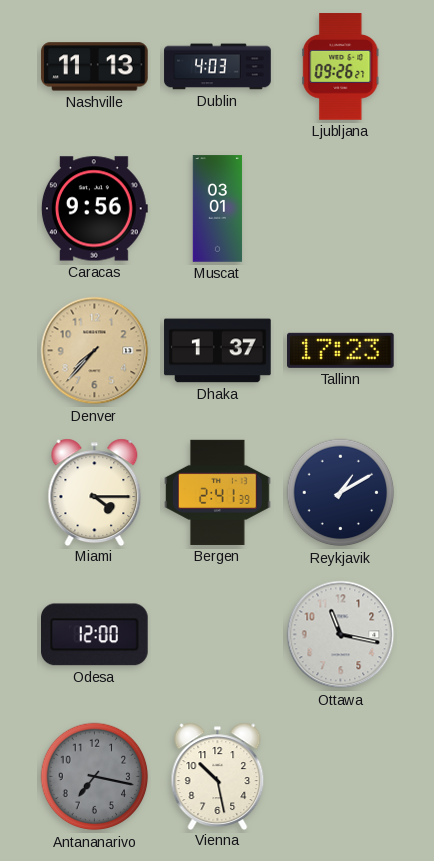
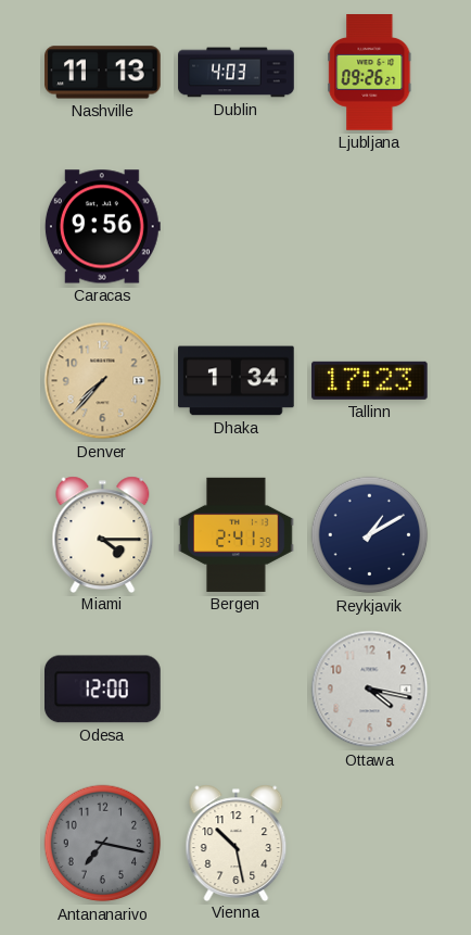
Muscat: 03:01 -> none
Dhaka: 1:37 -> 1:34
Ottawa: 11:17 -> 4:17
